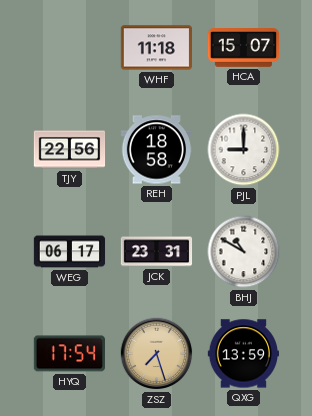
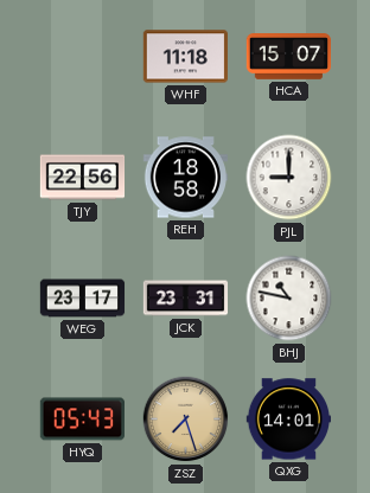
WEG: 06:17 -> 23:17
BHJ: 10:50 -> 10:47
HYQ: 17:54 -> 05:43
QXG: 13:59 -> 14:01
